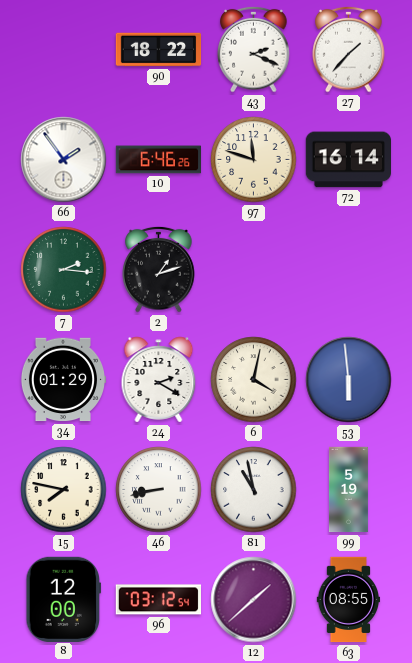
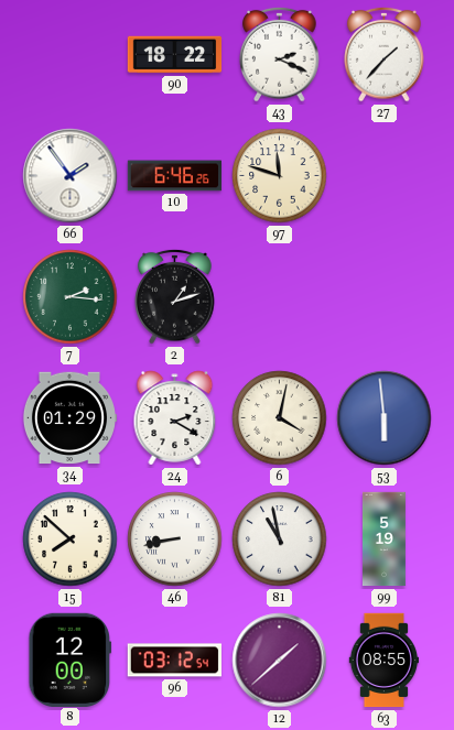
72: 16:14 -> none
15: 7:47 -> 7:52
